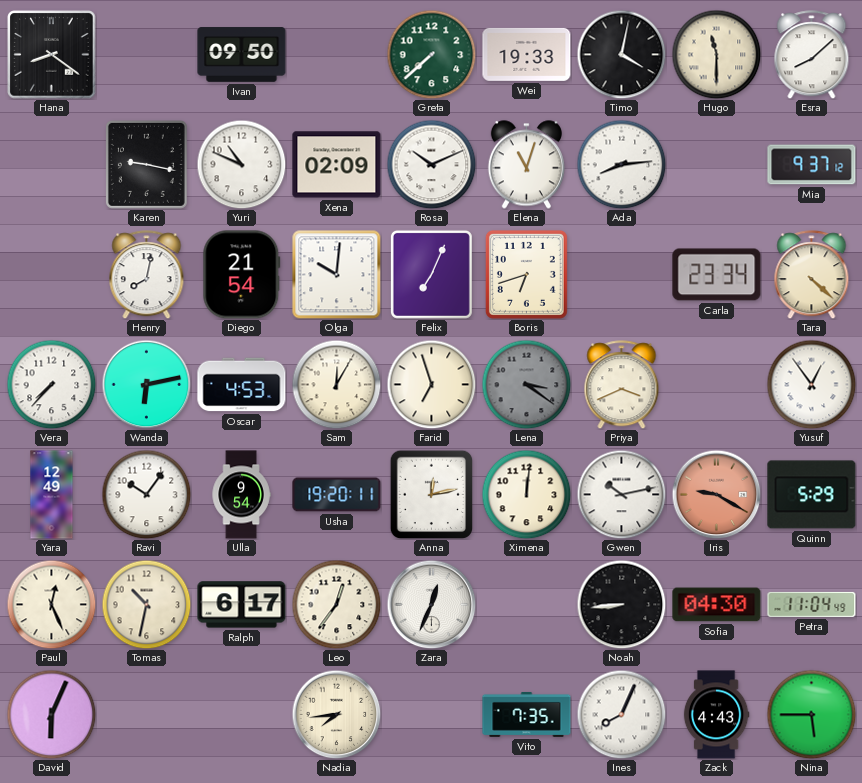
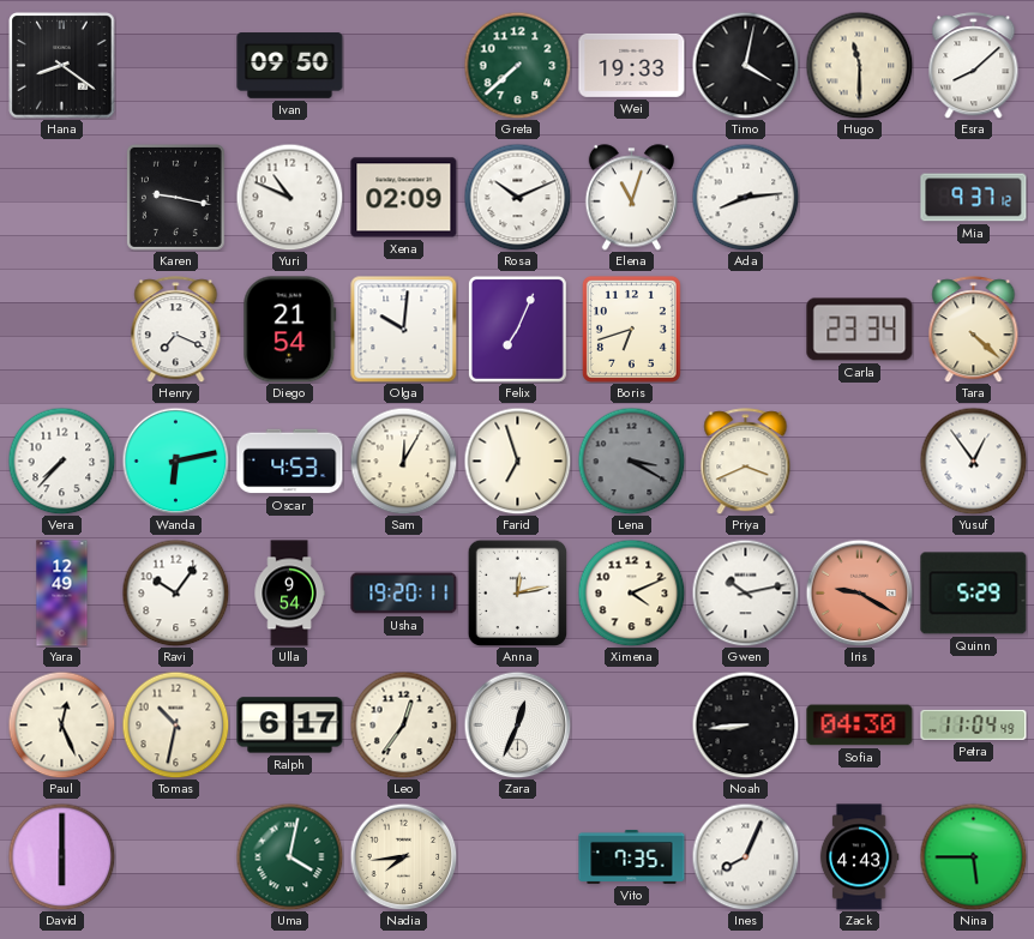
Henry: 8:02 -> 7:19
Lena: 3:21 -> 3:20
Ximena: 12:01 -> 4:11
David: 6:04 -> 6:00
Uma: none -> 4:02
